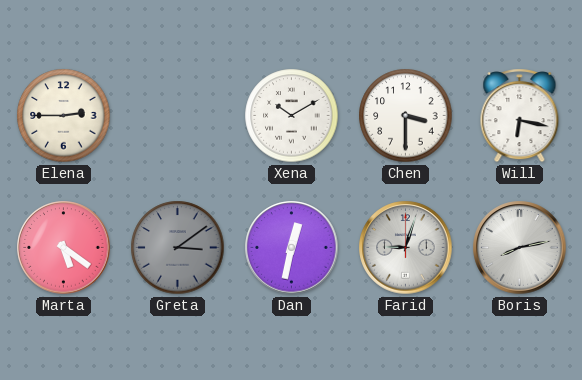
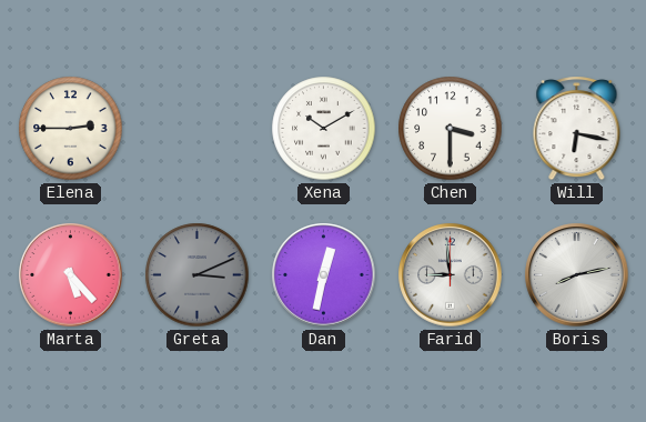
Marta: 5:21 -> 5:23
Greta: 3:09 -> 3:11
Farid: 9:03 -> 8:59
